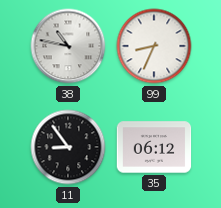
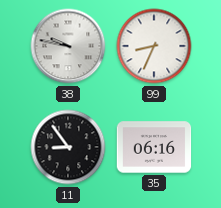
38: 10:47 -> 9:47
35: 06:12 -> 06:16
